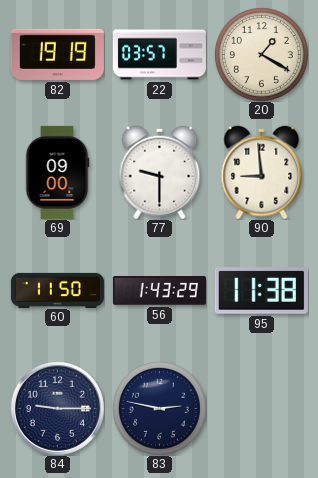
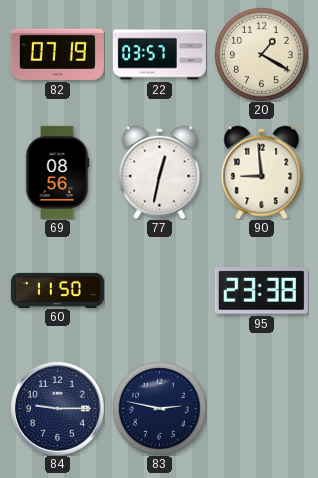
82: 19:19 -> 07:19
69: 09:00 -> 08:56
77: 9:30 -> 12:32
56: 1:43 -> none
95: 11:38 -> 23:38
